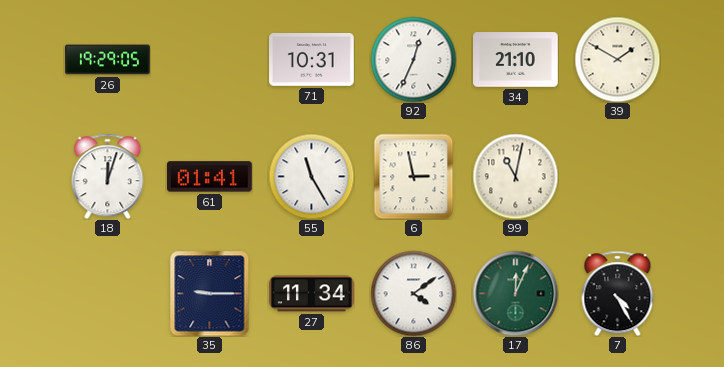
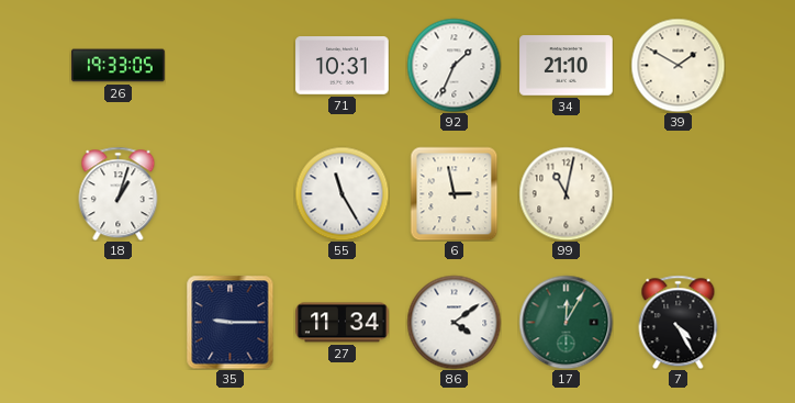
26: 19:29 -> 19:33
92: 12:34 -> 1:34
18: 12:03 -> 1:03
61: 01:41 -> none
17: 12:04 -> 12:05
